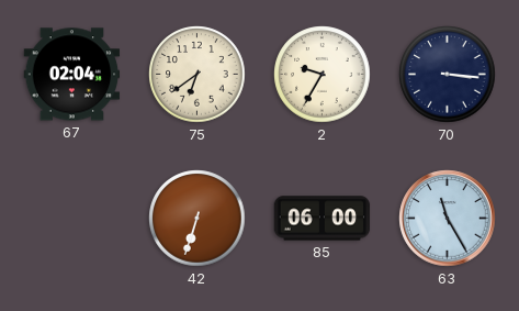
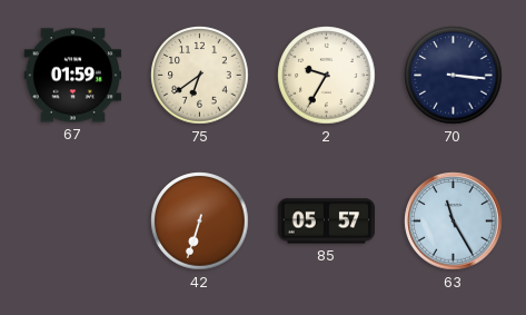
67: 02:04 -> 01:59
85: 06:00 -> 05:57
